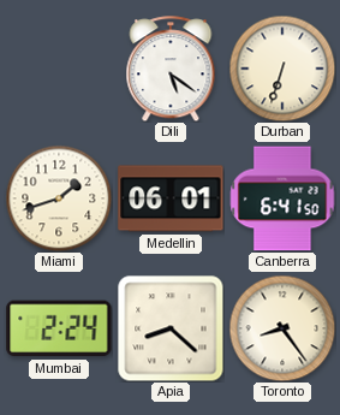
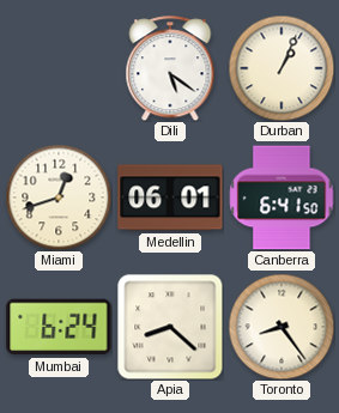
Durban: 6:33 -> 1:04
Miami: 1:42 -> 12:42
Mumbai: 2:24 -> 6:24
